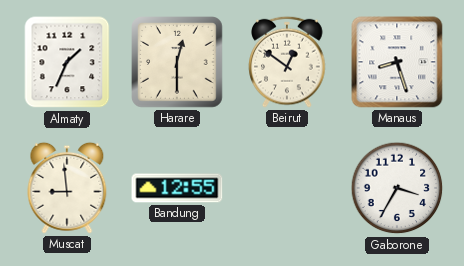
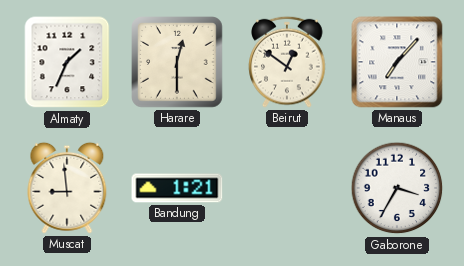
Manaus: 8:27 -> 7:07
Bandung: 12:55 -> 1:21
